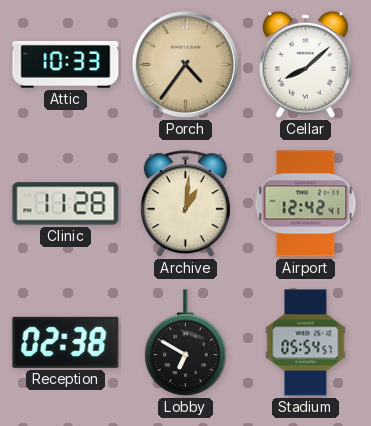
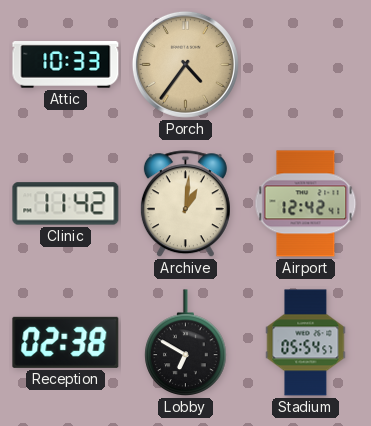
Cellar: 8:08 -> none
Clinic: 11:28 -> 11:42
